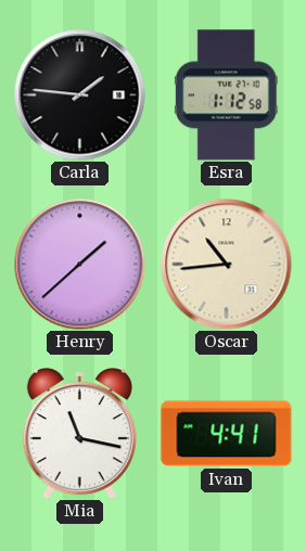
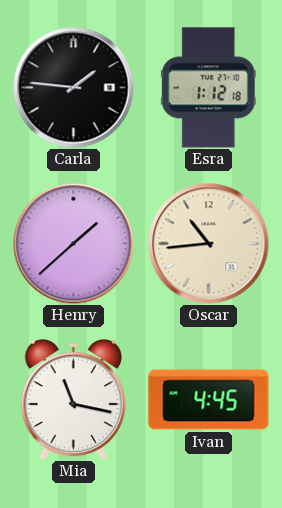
Esra: 1:12:58 -> 1:12:18
Ivan: 4:41 -> 4:45
